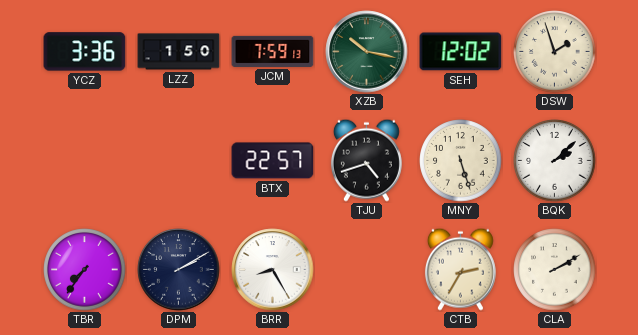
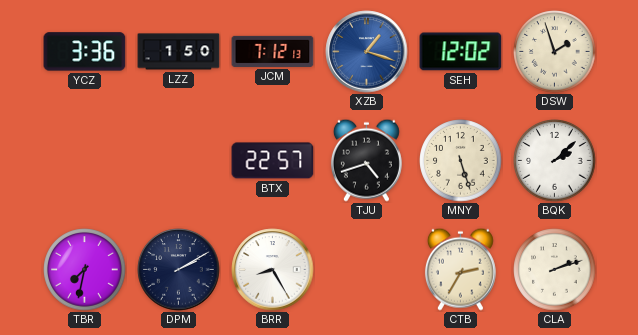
JCM: 7:59 -> 7:12
XZB: 10:17 -> 1:18
XZB dial: green -> blue
TBR: 7:36 -> 7:32
CLA: 2:10 -> 2:12
